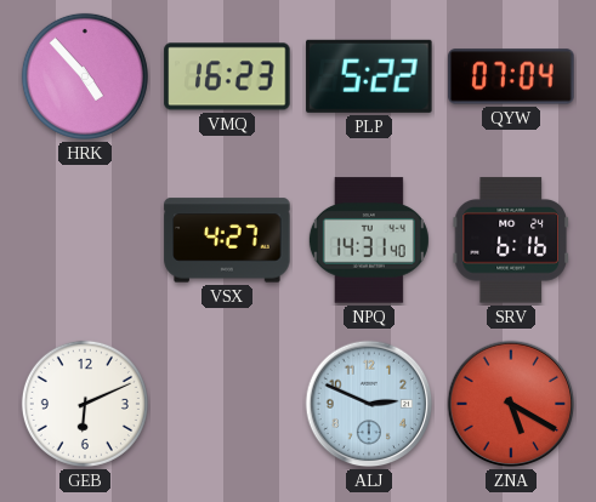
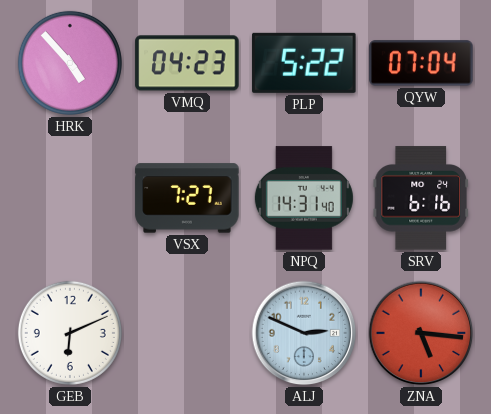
VMQ: 16:23 -> 04:23
VSX: 4:27 -> 7:27
ZNA: 5:20 -> 5:16
